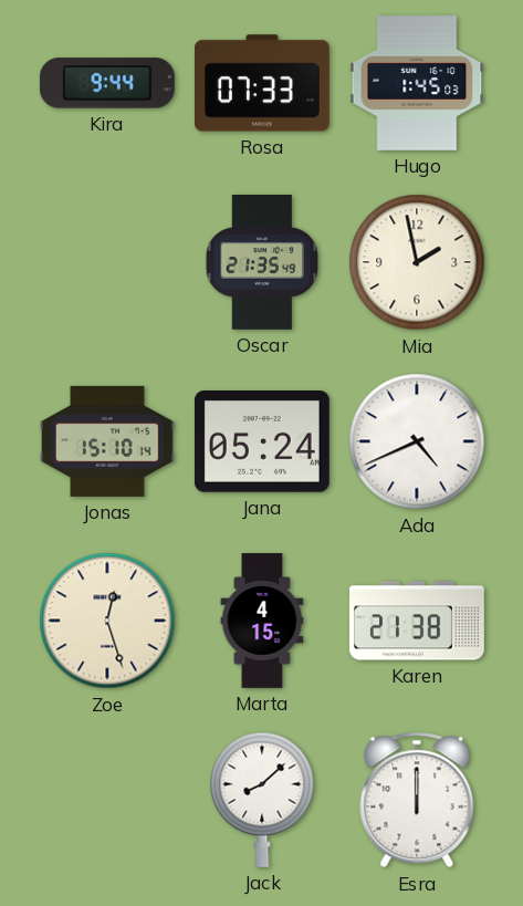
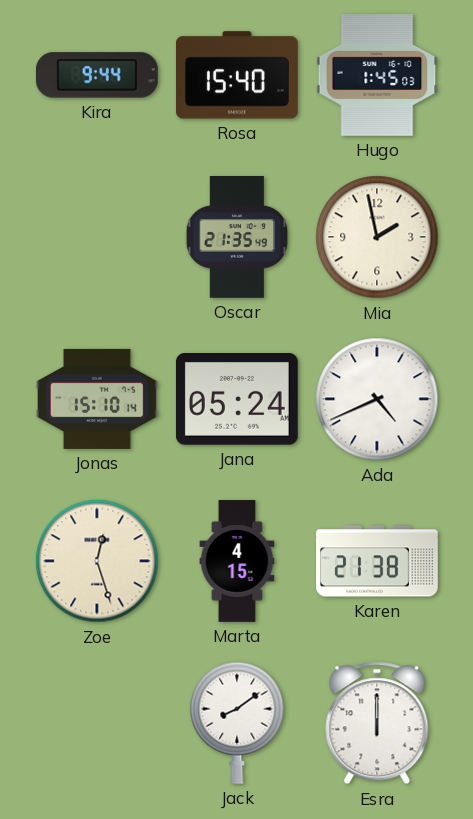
Rosa: 07:33 -> 15:40
Jack: 8:08 -> 8:09
